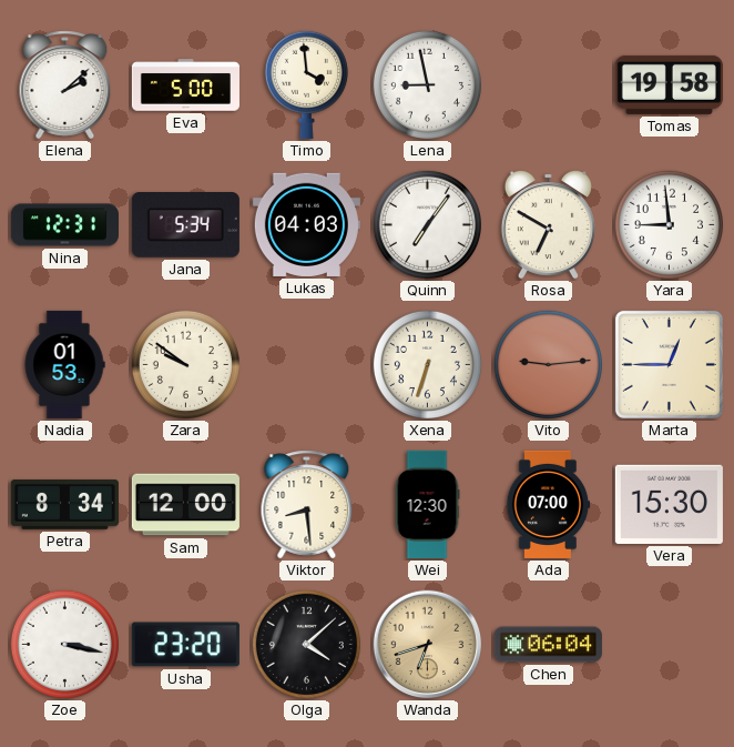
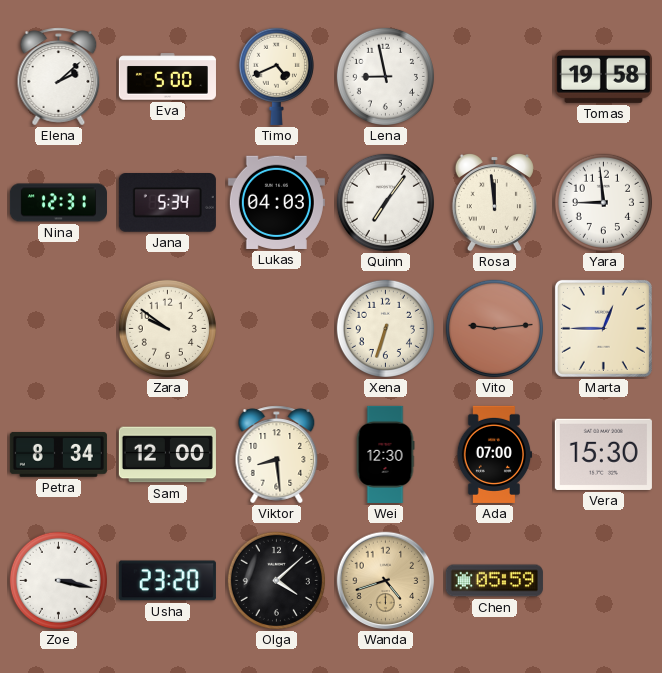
Timo: 3:59 -> 4:41
Rosa: 6:50 -> 11:59
Nadia: 01:53 -> none
Wanda: 6:42 -> 4:42
Chen: 06:04 -> 05:59
